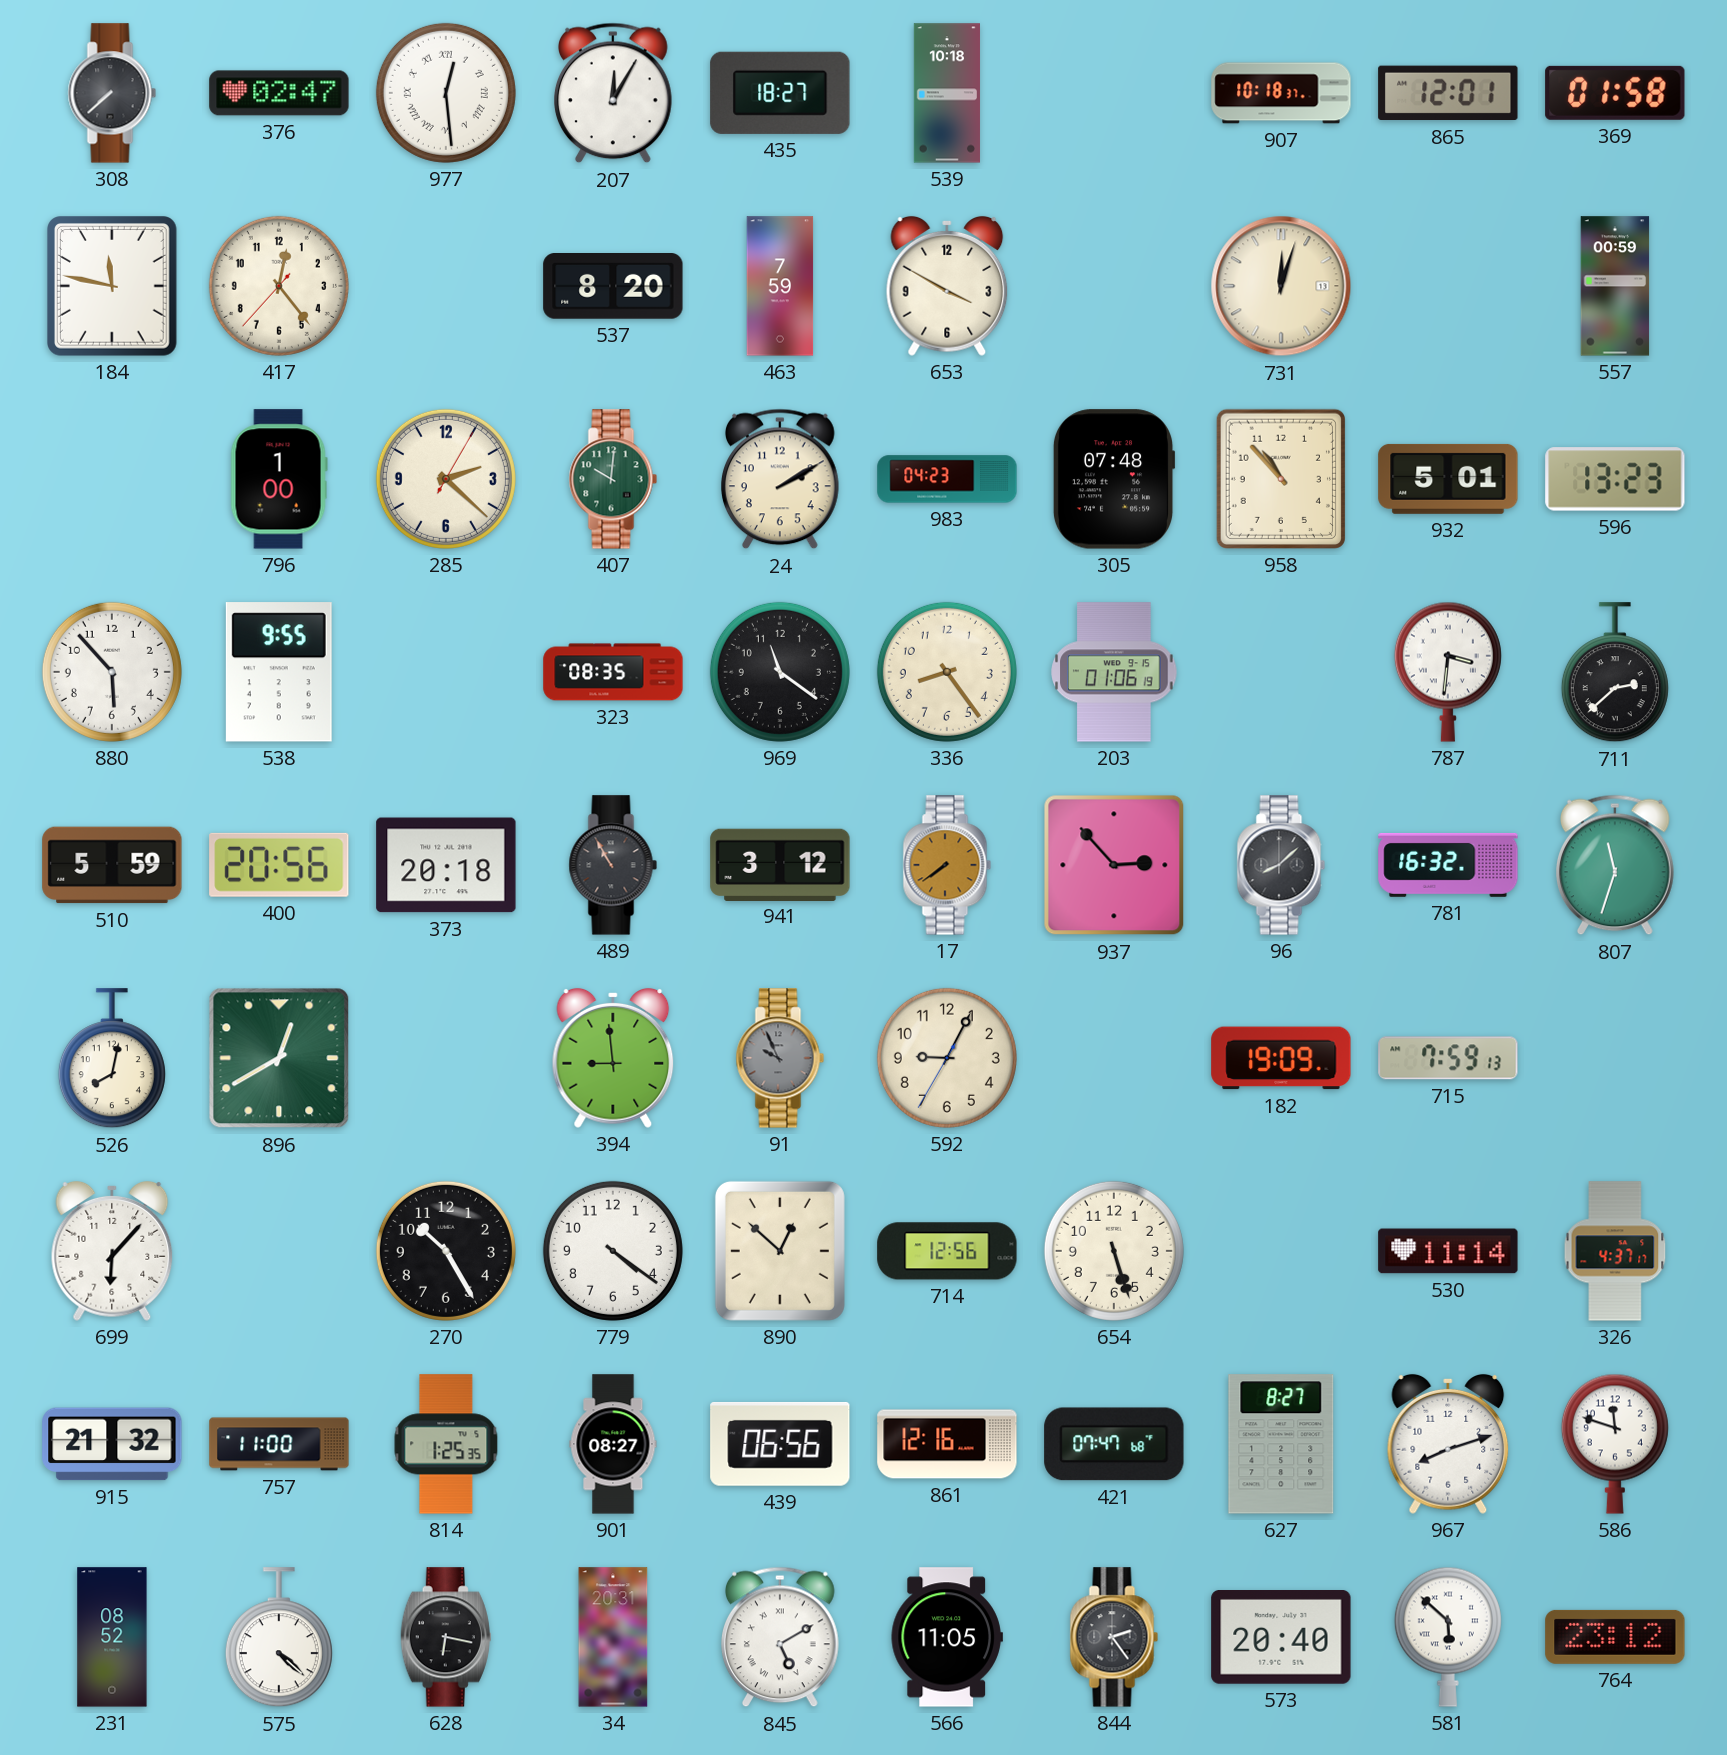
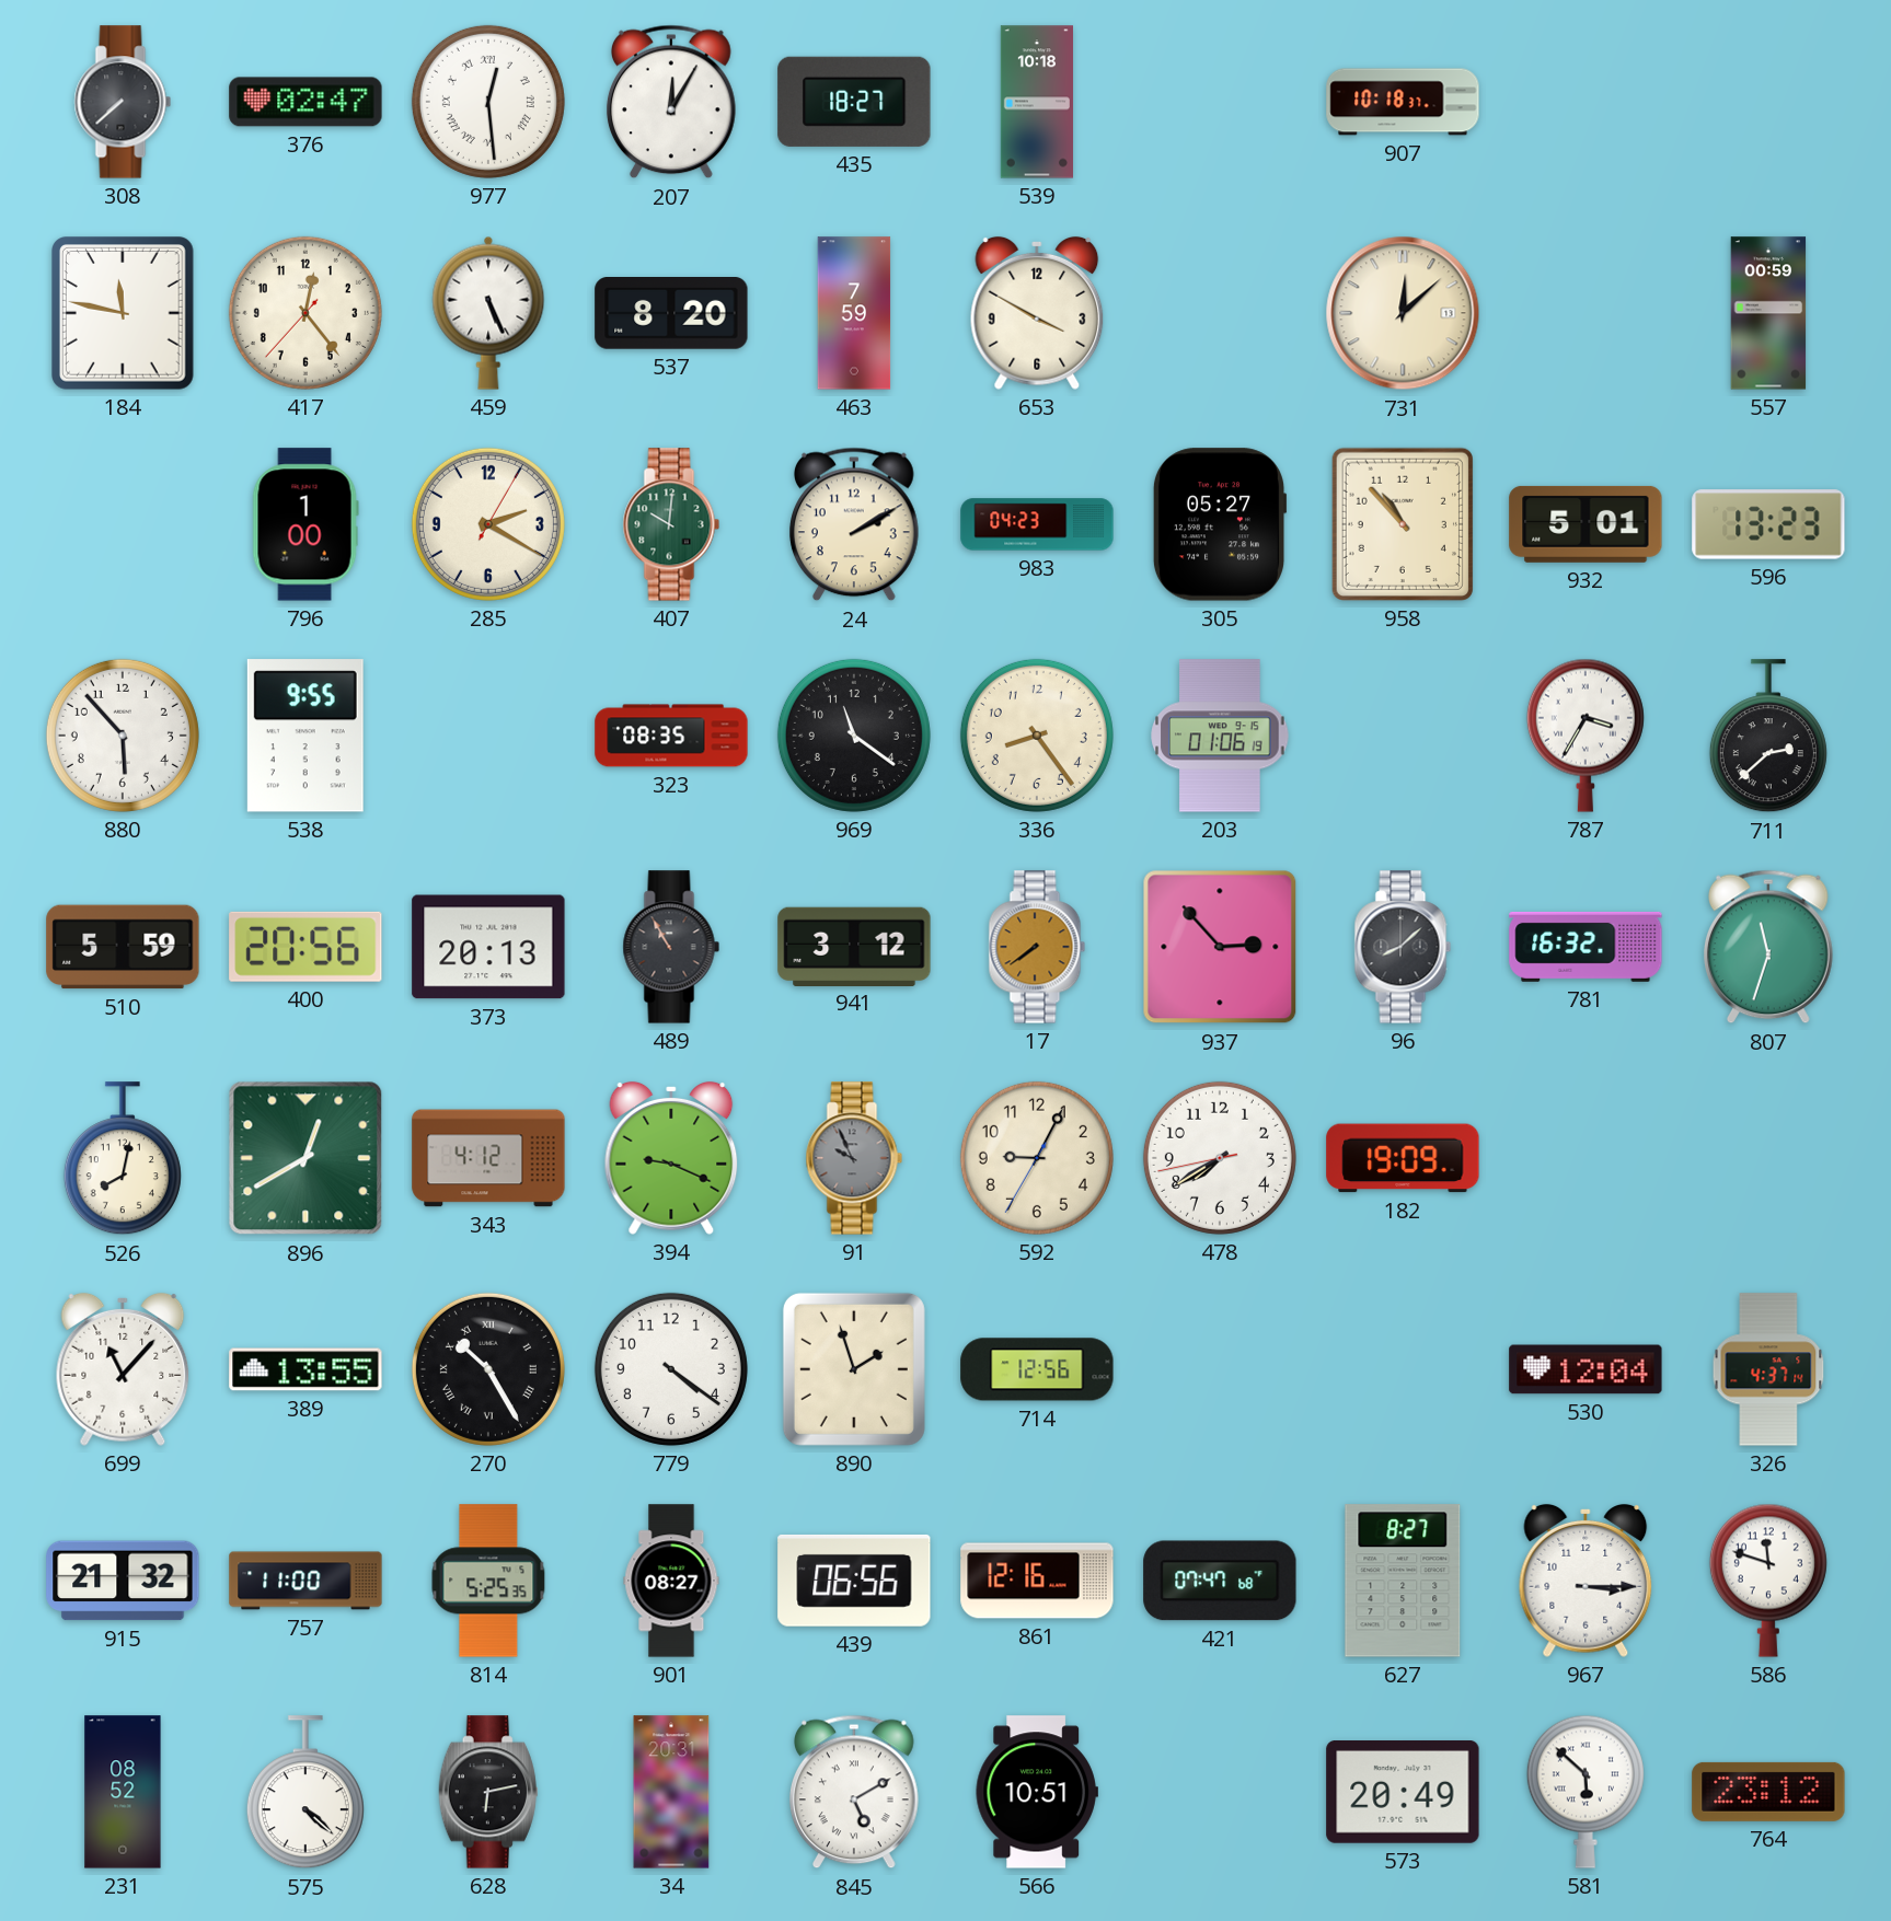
865: 12:01 -> none
369: 01:58 -> none
459: none -> 5:26
731: 12:03 -> 12:08
285: 2:22 -> 2:20
305: 07:48 -> 05:27
787: 3:31 -> 3:35
373: 20:18 -> 20:13
343: none -> 4:12
394: 8:59 -> 9:19
478: none -> 7:39
715: 7:59 -> none
699: 6:07 -> 11:07
389: none -> 13:55
270 numerals: Arabic -> Roman
890: 12:52 -> 1:57
654: 5:27 -> none
530: 11:14 -> 12:04
326: 4:37:17 -> 4:37:14
814: 1:25 -> 5:25
967: 8:12 -> 3:15
628: 6:17 -> 6:13
566: 11:05 -> 10:51
844: 2:24 -> none
573: 20:40 -> 20:49
